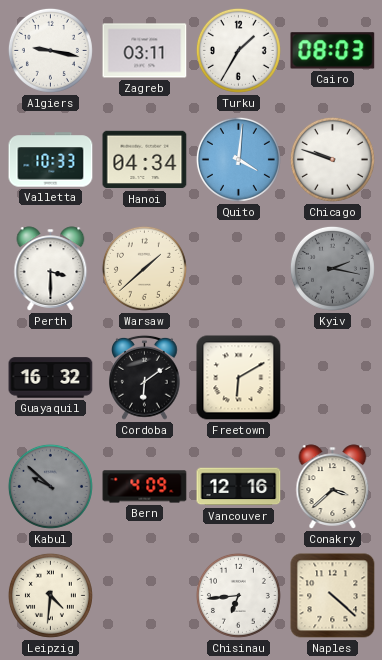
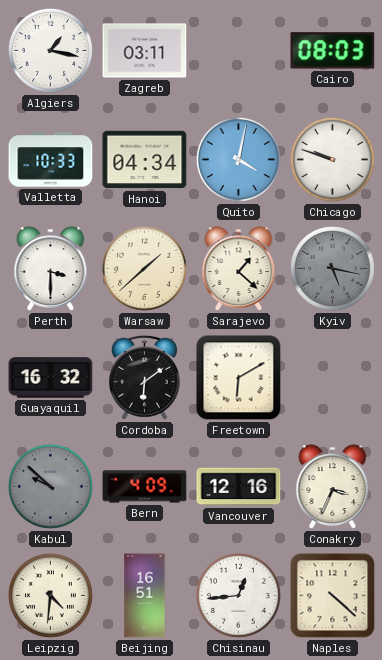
Algiers: 9:17 -> 1:17
Turku: 1:35 -> none
Quito: 4:01 -> 4:02
Sarajevo: none -> 1:22
Kyiv: 2:17 -> 5:17
Conakry: 3:38 -> 3:34
Beijing: none -> 16:51
Chisinau: 6:44 -> 12:44
